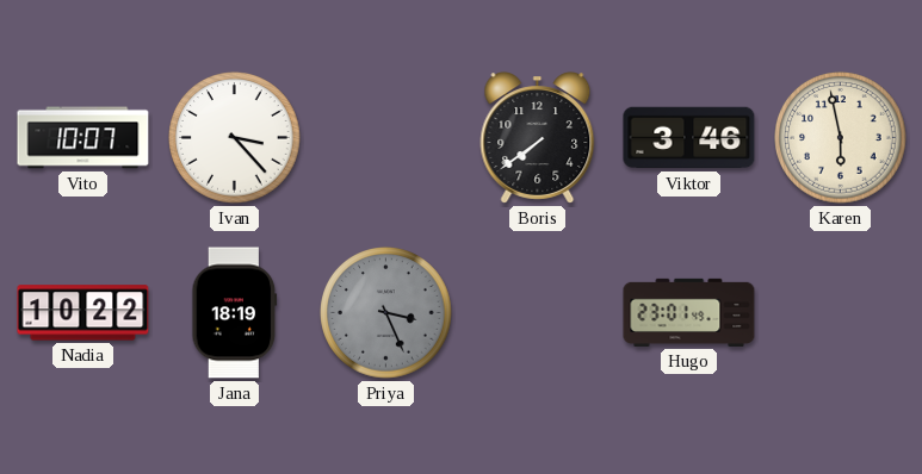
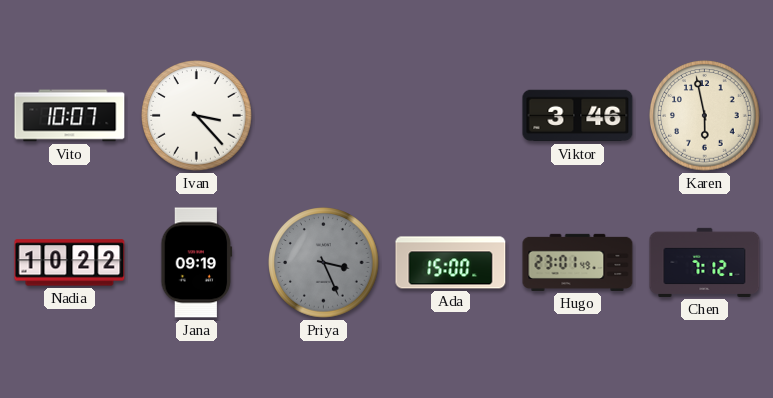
Boris: 7:39 -> none
Jana: 18:19 -> 09:19
Ada: none -> 15:00
Chen: none -> 7:12
